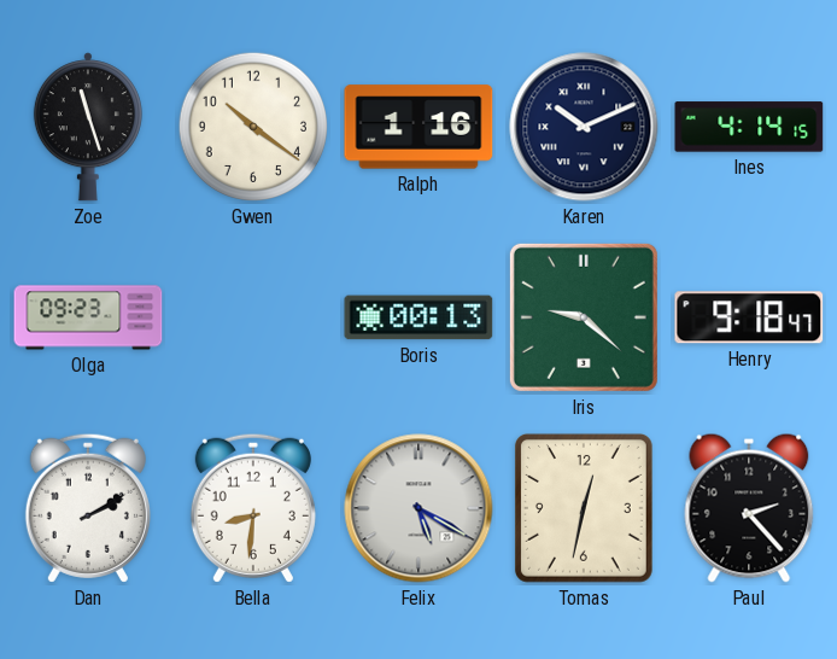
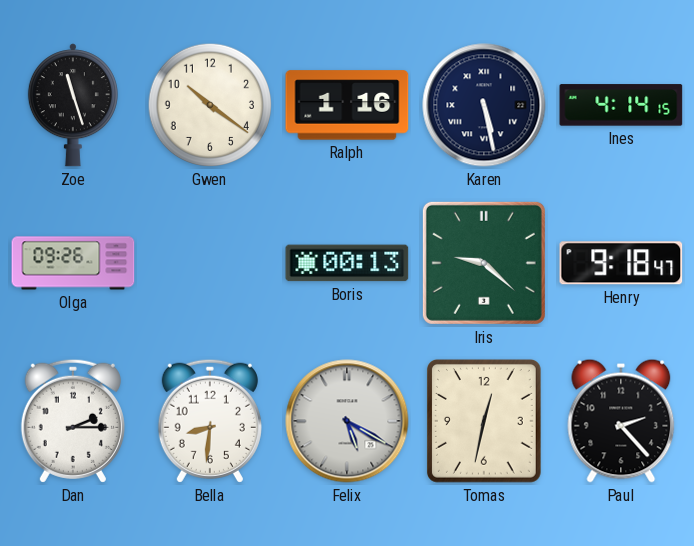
Karen: 10:11 -> 5:28
Olga: 09:23 -> 09:26
Dan: 2:10 -> 2:15
